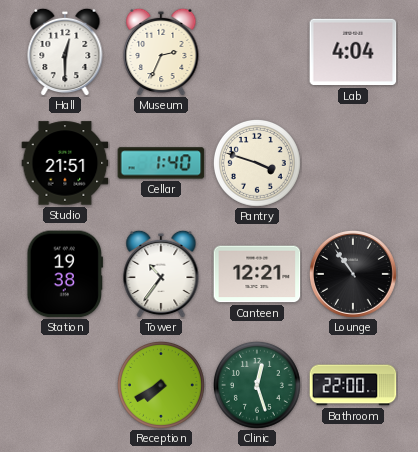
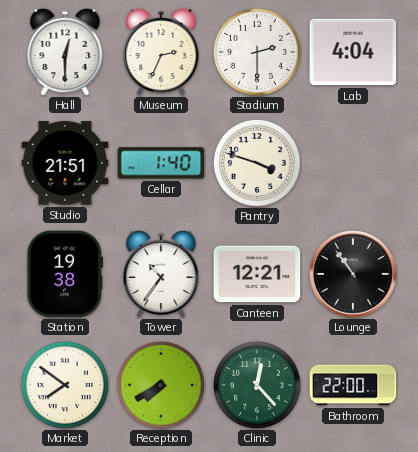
Stadium: none -> 2:30
Market: none -> 7:51
Clinic: 12:27 -> 12:23
